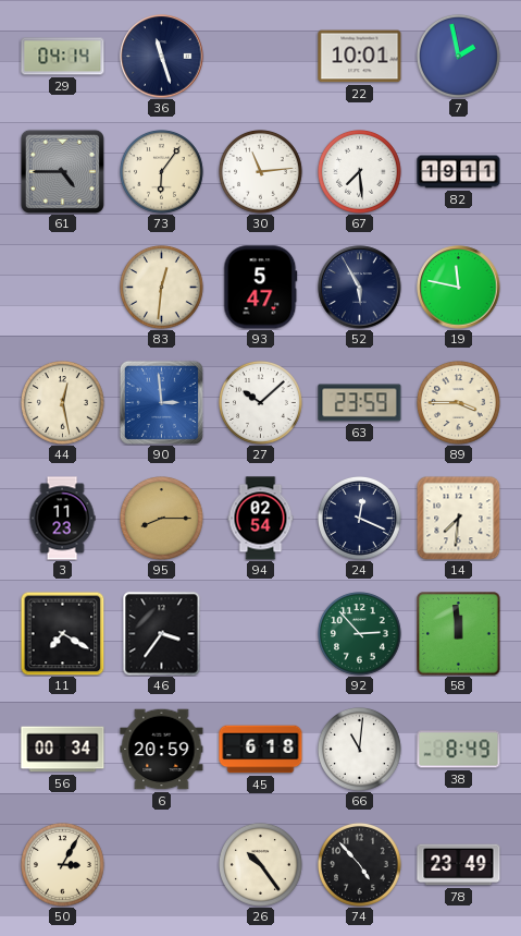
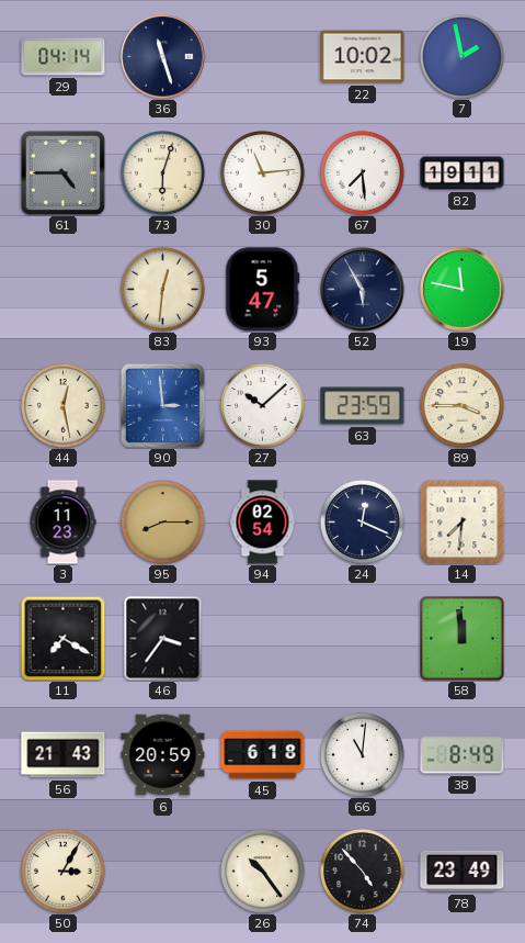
22: 10:01 -> 10:02
73: 6:06 -> 6:03
92: 2:53 -> none
56: 00:34 -> 21:43
